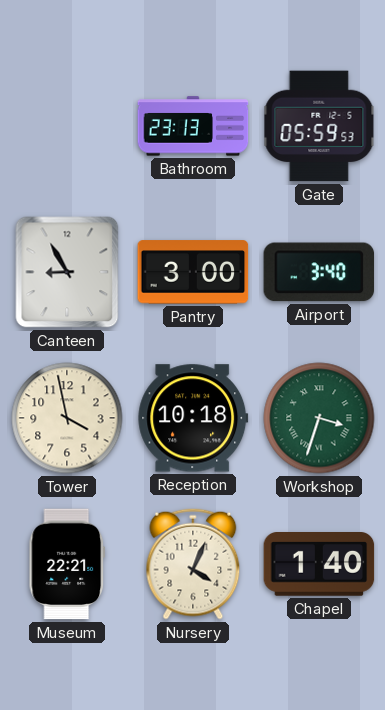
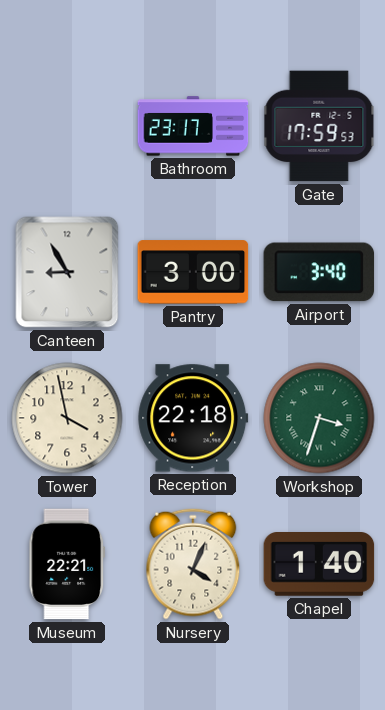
Bathroom: 23:13 -> 23:17
Gate: 05:59 -> 17:59
Reception: 10:18 -> 22:18
